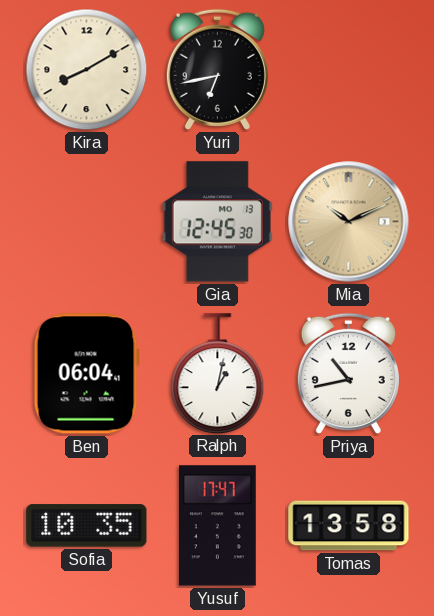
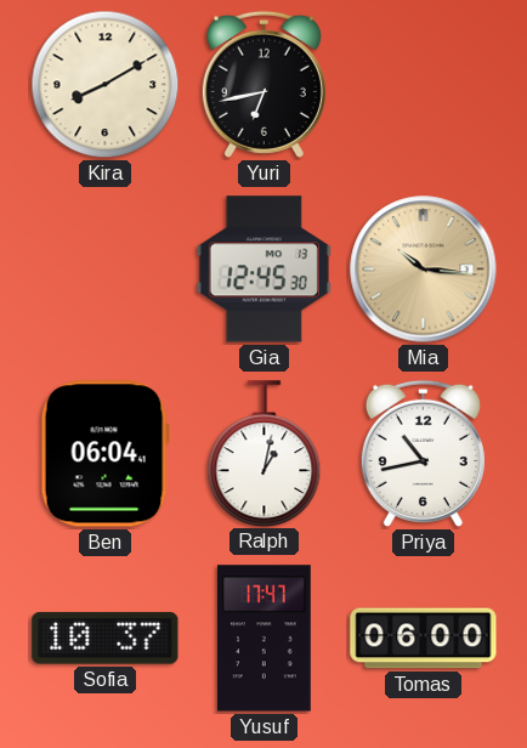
Mia: 10:11 -> 10:16
Sofia: 10:35 -> 10:37
Tomas: 13:58 -> 06:00
